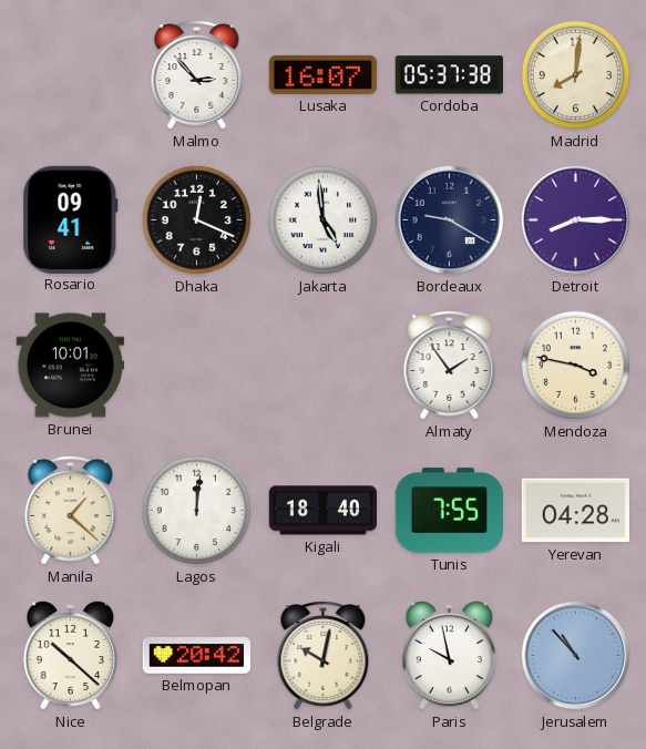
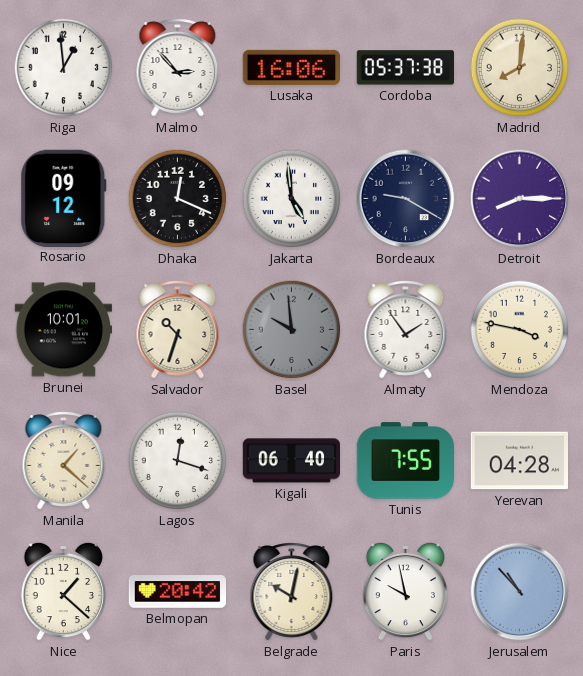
Riga: none -> 12:59
Lusaka: 16:07 -> 16:06
Rosario: 09:41 -> 09:12
Salvador: none -> 10:33
Basel: none -> 9:59
Lagos: 12:01 -> 12:18
Kigali: 18:40 -> 06:40
Nice: 10:22 -> 1:22
